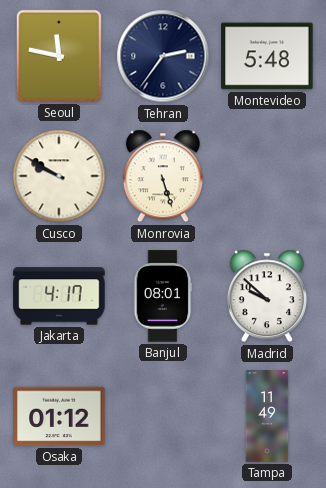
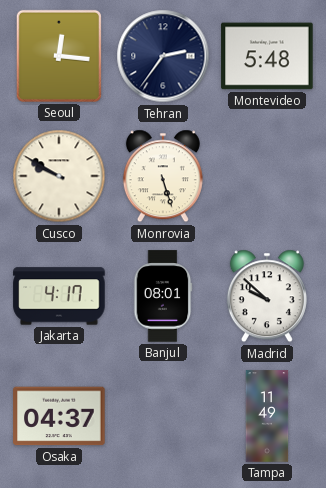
Seoul: 11:47 -> 12:16
Osaka: 01:12 -> 04:37
